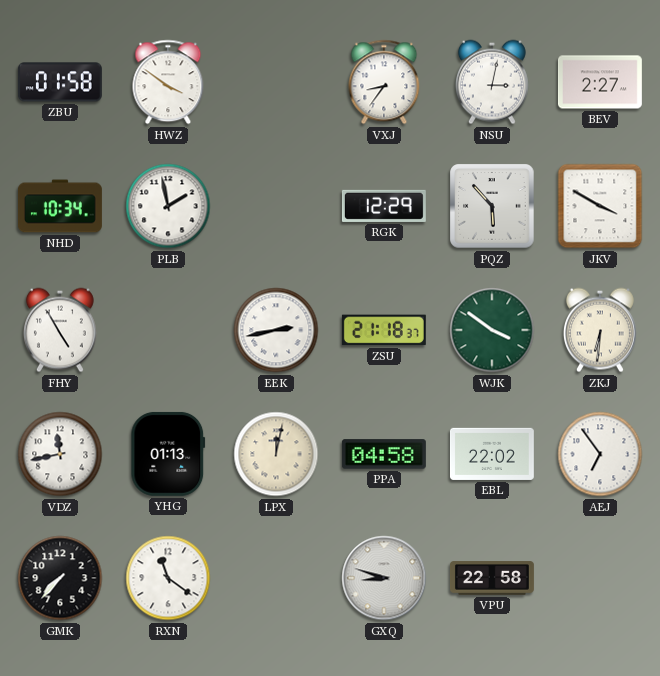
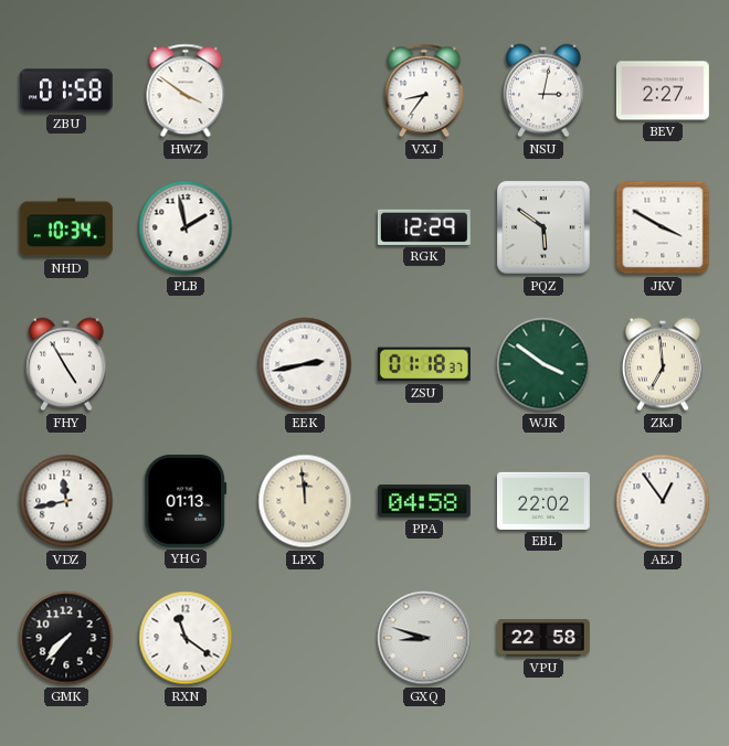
PQZ: 5:53 -> 5:51
ZSU: 21:18 -> 01:18
ZKJ: 6:31 -> 6:59
LPX: 12:02 -> 11:59
AEJ: 6:54 -> 12:54
